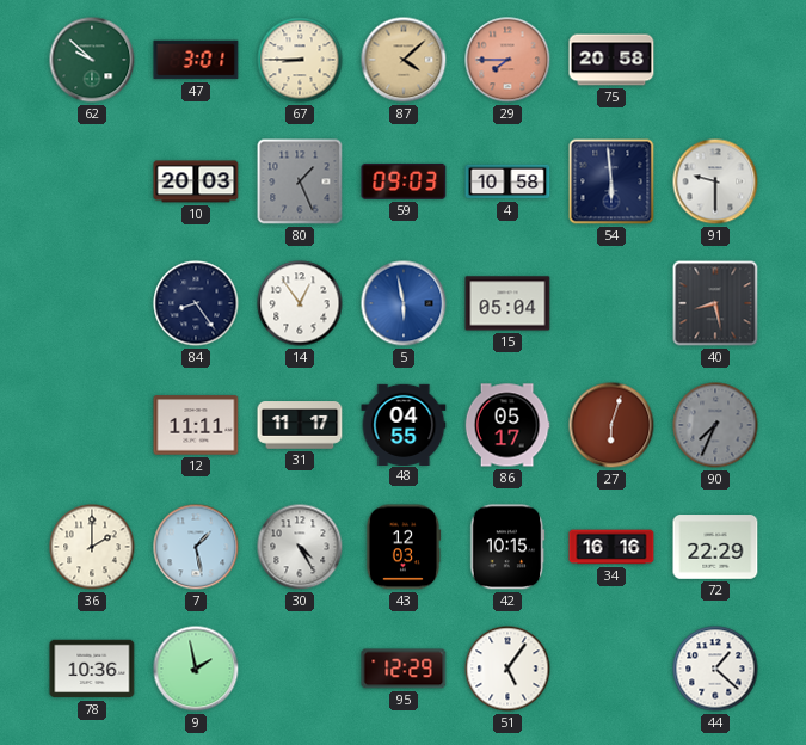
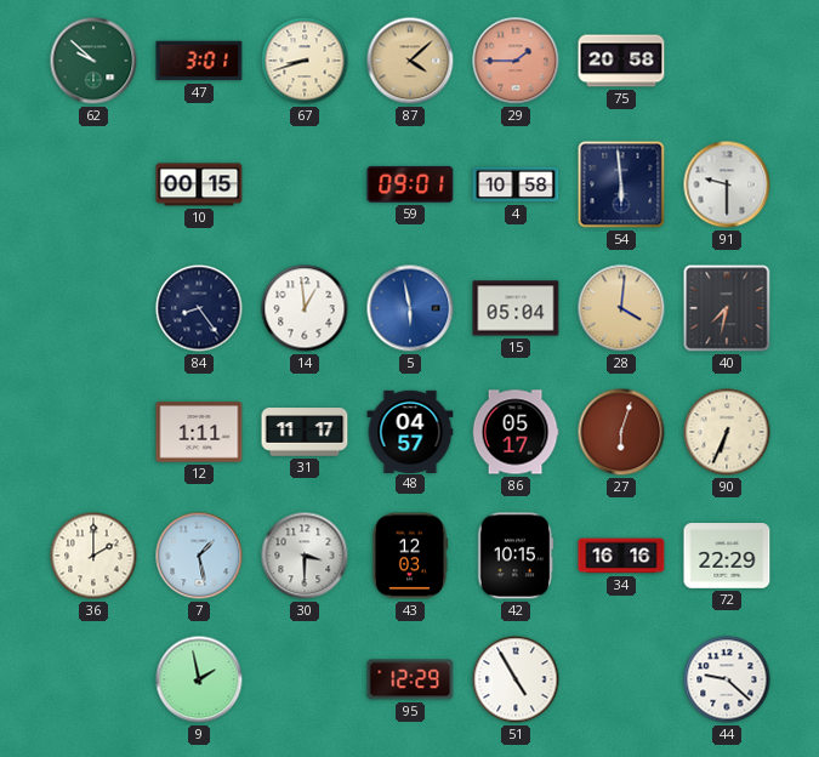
67: 8:45 -> 8:42
29: 7:45 -> 1:45
10: 20:03 -> 00:15
80: 1:26 -> none
59: 09:03 -> 09:01
14: 12:54 -> 12:59
28: none -> 4:01
40: 8:28 -> 7:32
12: 11:11 -> 1:11
48: 04:55 -> 04:57
90: 7:34 -> 6:34
90 dial: grey -> cream
30: 4:25 -> 3:30
78: 10:36 -> none
51: 5:06 -> 4:55
44: 1:22 -> 9:22
